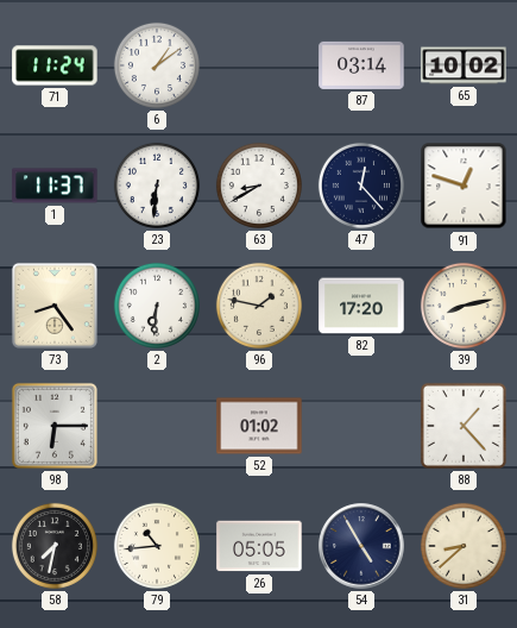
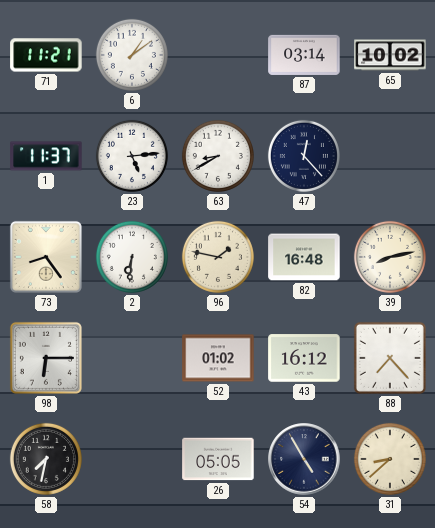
71: 11:24 -> 11:21
23: 6:31 -> 5:14
91: 12:48 -> none
82: 17:20 -> 16:48
43: none -> 16:12
88: 1:23 -> 7:23
79: 10:44 -> none
